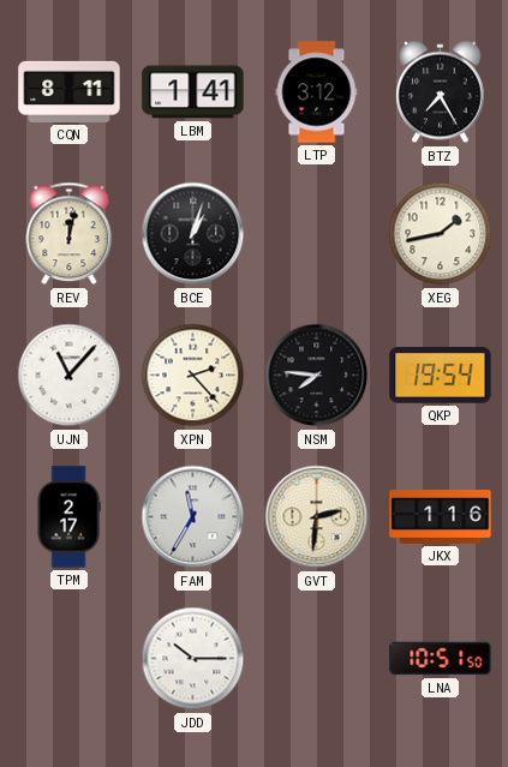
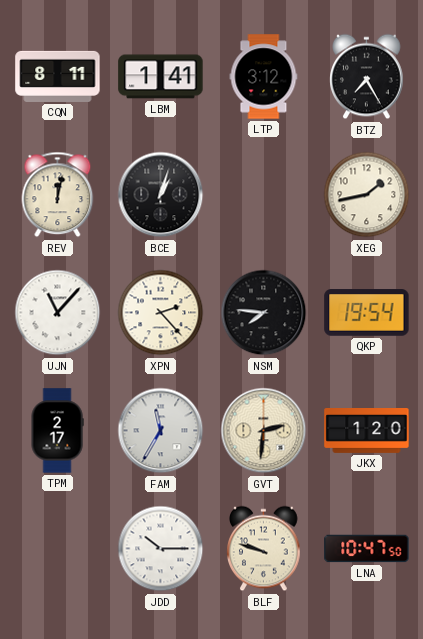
JKX: 1:16 -> 1:20
BLF: none -> 9:48
LNA: 10:51 -> 10:47
